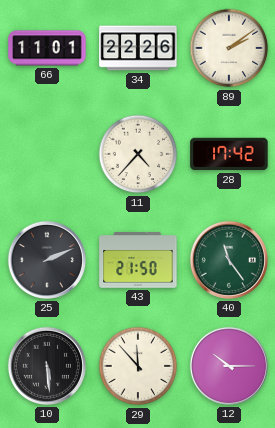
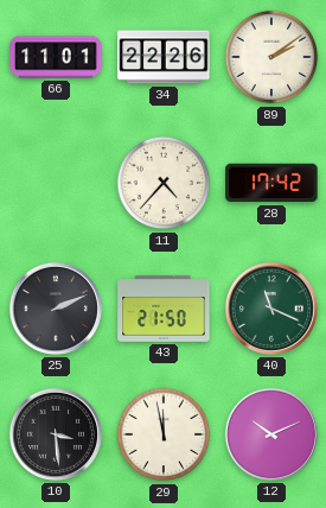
40: 11:24 -> 11:19
10: 5:29 -> 3:29
29: 11:53 -> 11:58
12: 10:15 -> 10:11
